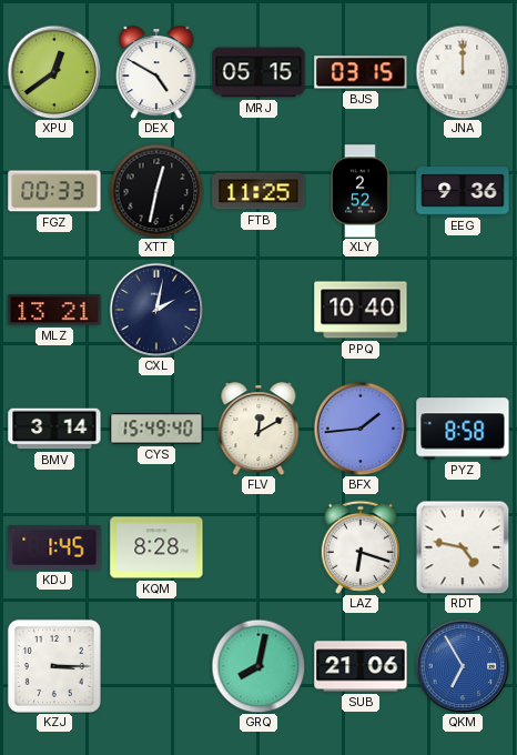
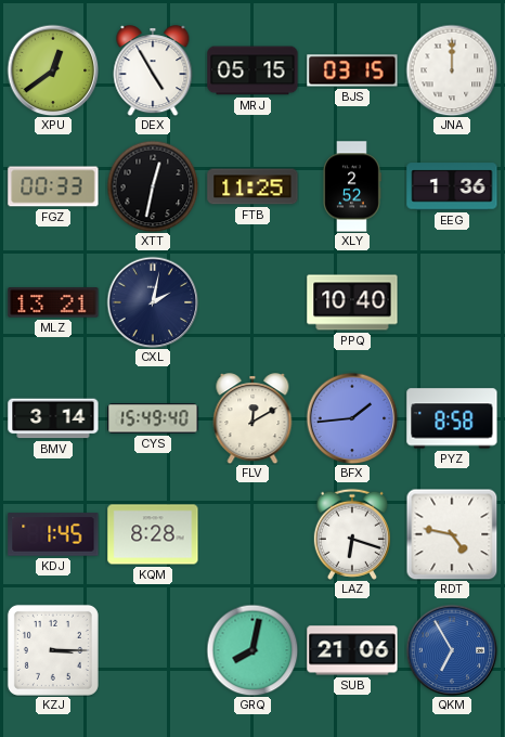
DEX: 4:50 -> 4:55
EEG: 9:36 -> 1:36
